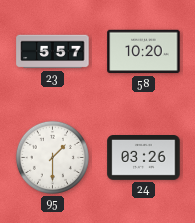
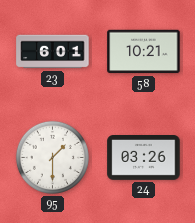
23: 5:57 -> 6:01
58: 10:20 -> 10:21
